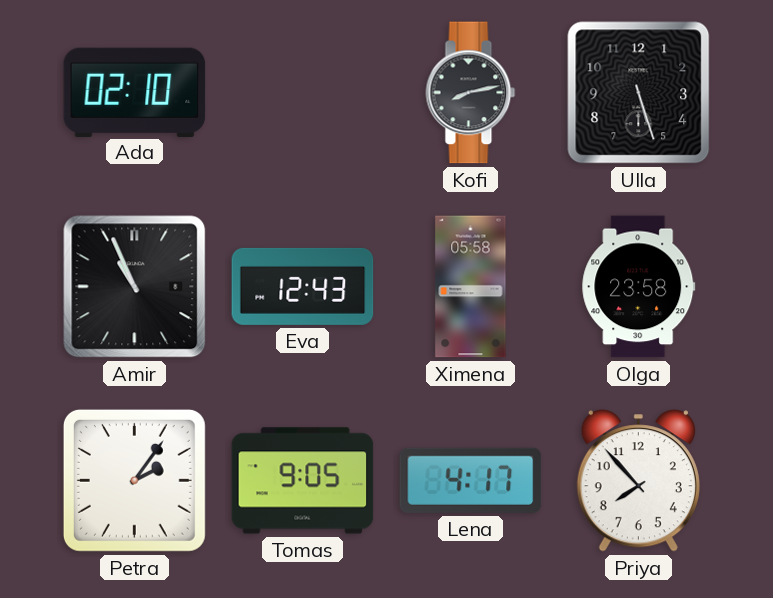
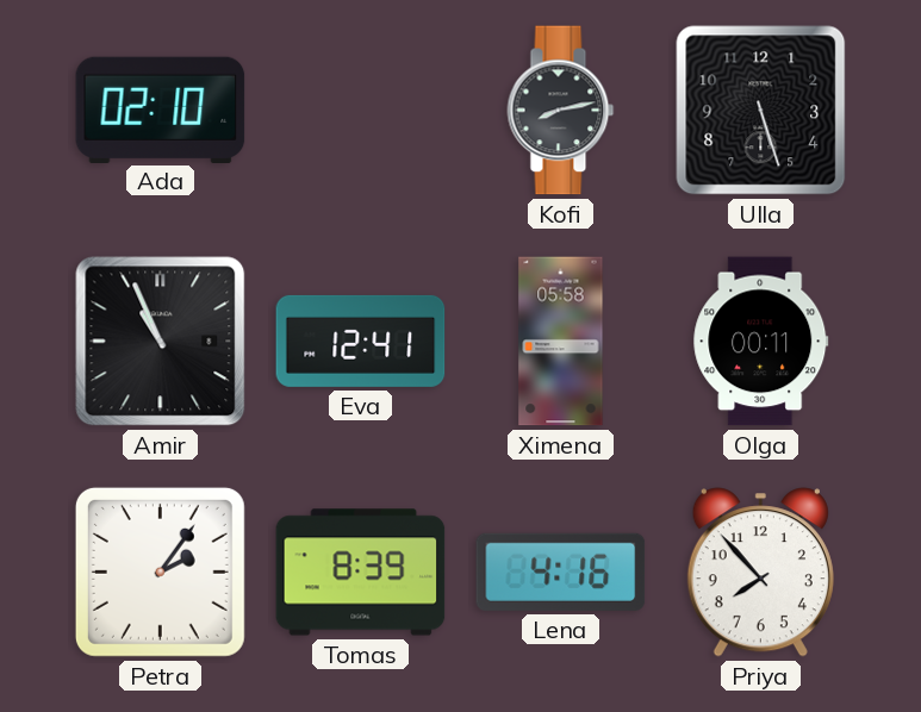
Eva: 12:43 -> 12:41
Olga: 23:58 -> 00:11
Tomas: 9:05 -> 8:39
Lena: 4:17 -> 4:16
